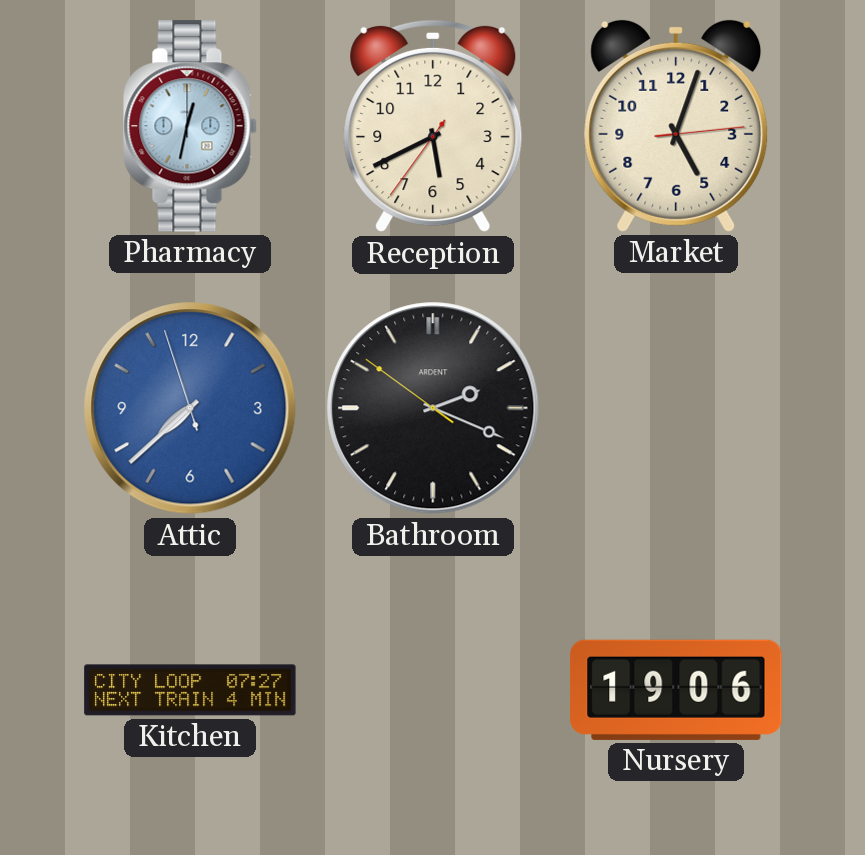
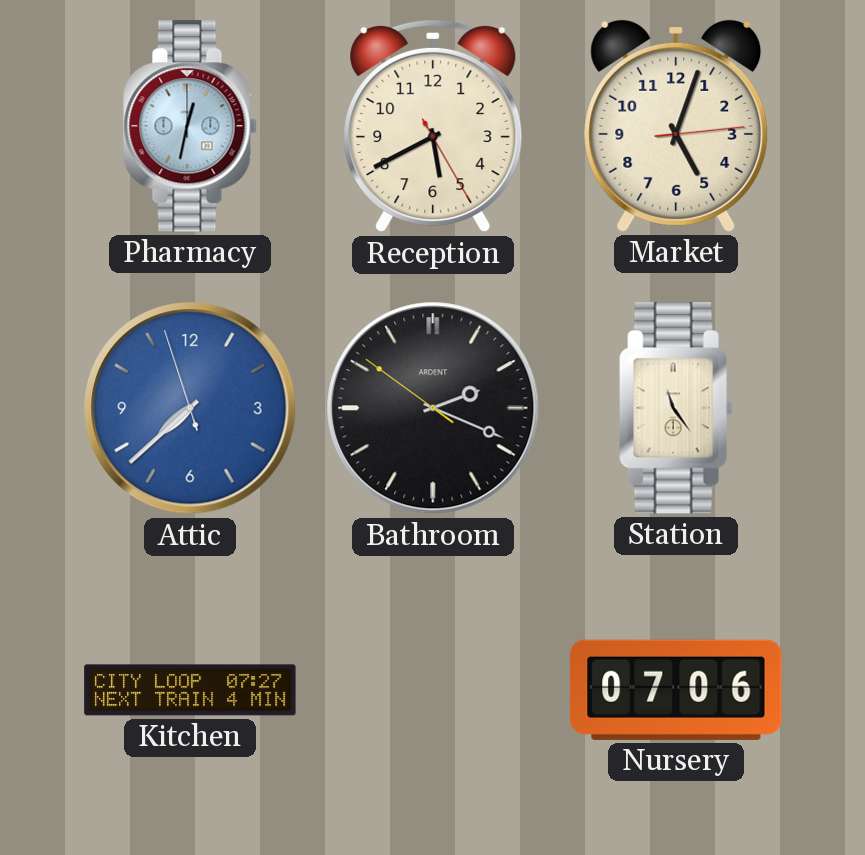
Reception: 5:40:36 -> 5:40:25
Station: none -> 11:24
Nursery: 19:06 -> 07:06
